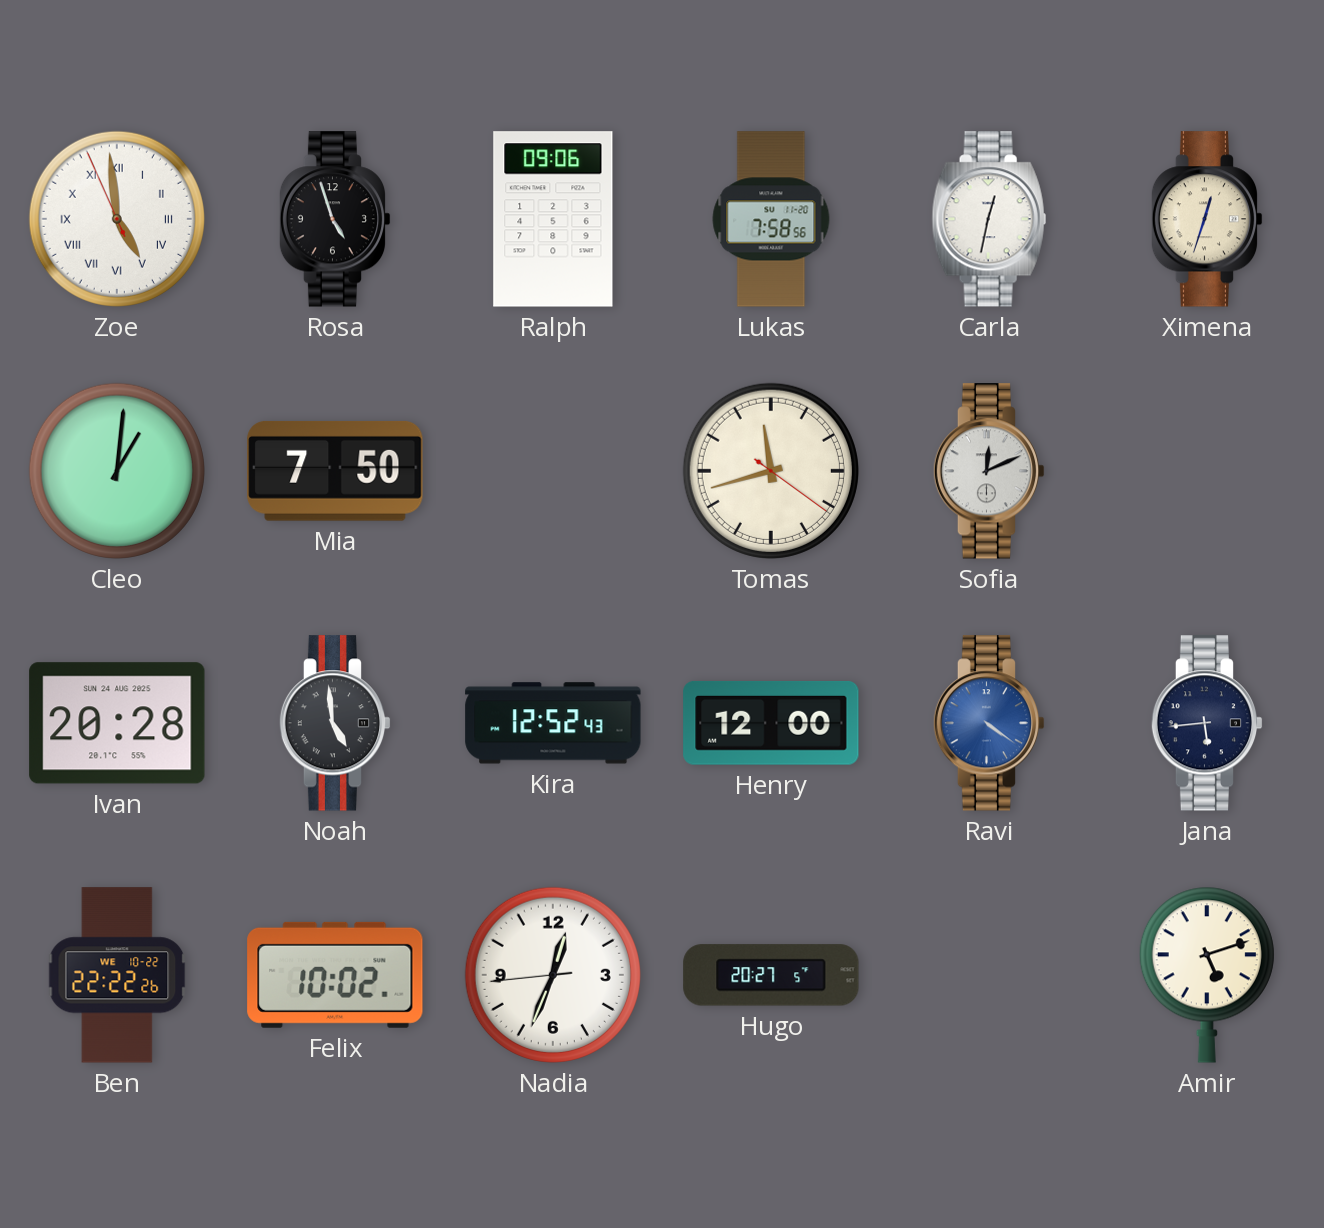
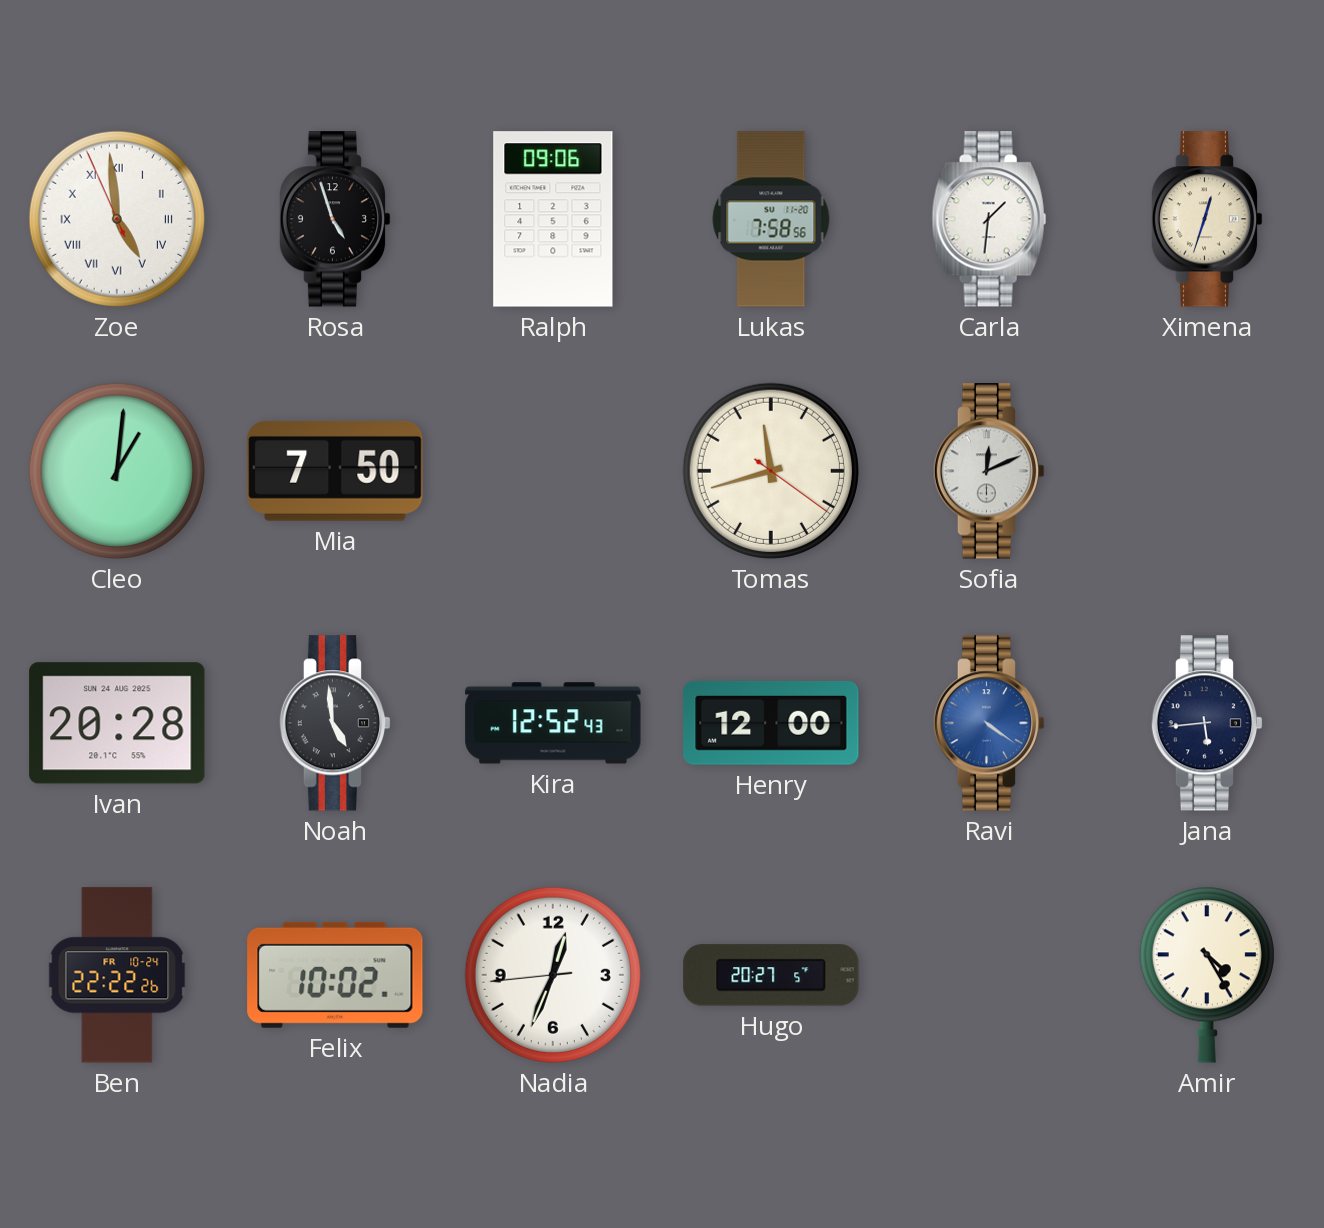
Carla: 12:32 -> 1:31
Ben date: WE 10-22 -> FR 10-24
Amir: 5:12 -> 4:25
